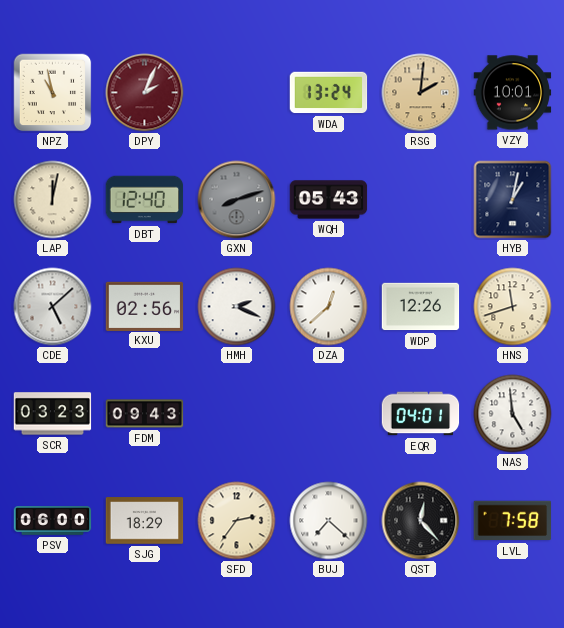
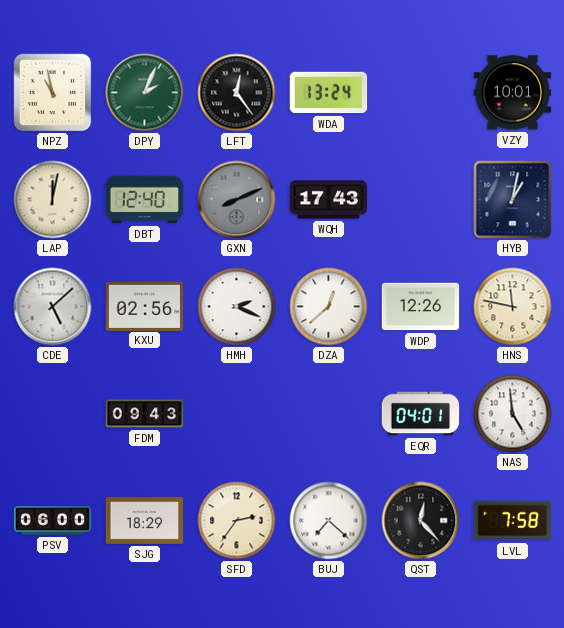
DPY dial: burgundy -> green
LFT: none -> 12:24
RSG: 2:01 -> none
GXN: 8:12 -> 8:11
WQH: 05:43 -> 17:43
HNS: 11:42 -> 11:47
SCR: 03:23 -> none
